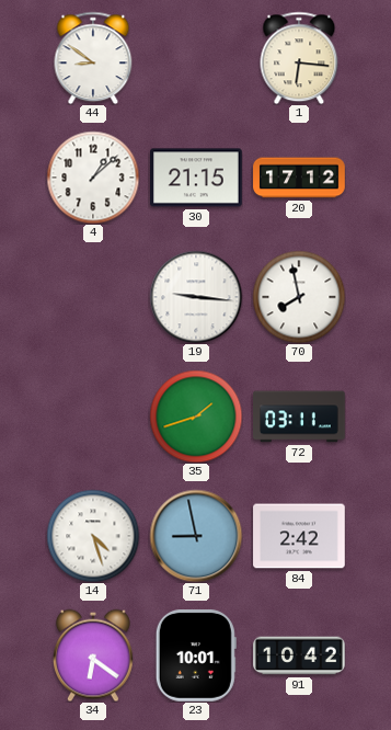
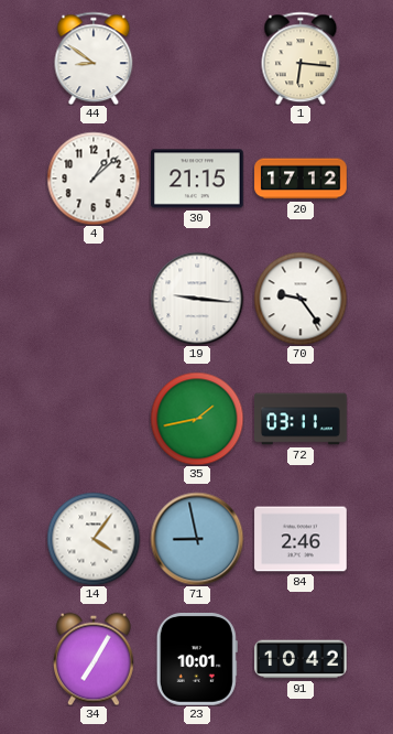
70: 7:58 -> 9:24
35: 1:42 -> 1:43
14: 4:27 -> 4:06
84: 2:42 -> 2:46
34: 6:21 -> 7:05
